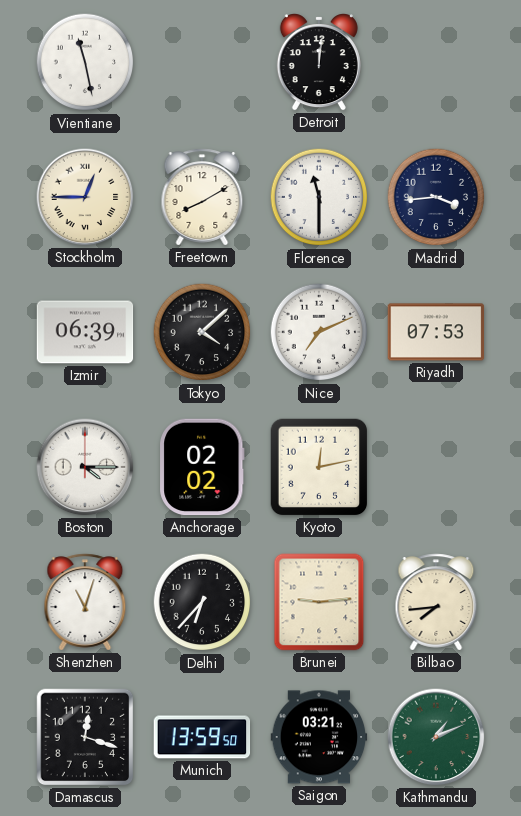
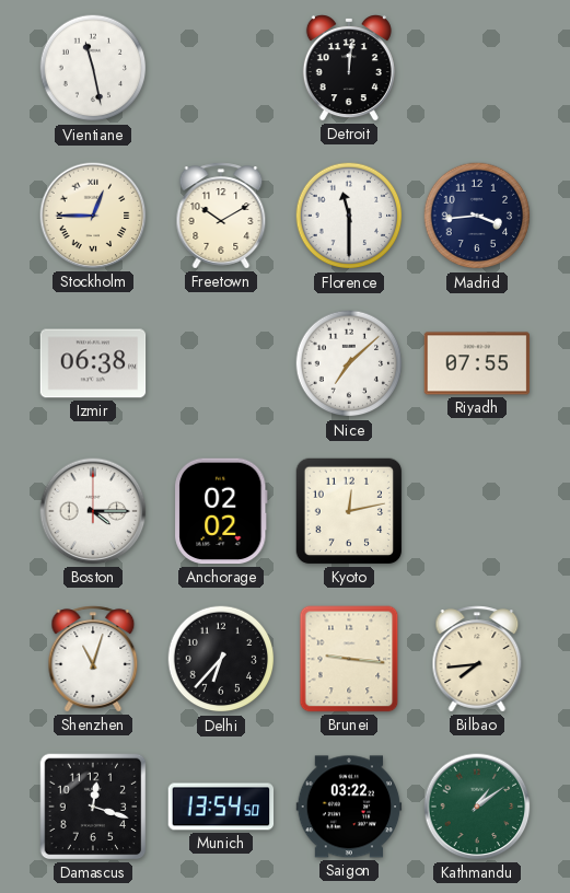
Freetown: 8:10 -> 10:10
Izmir: 06:39 -> 06:38
Tokyo: 4:08 -> none
Nice: 7:11 -> 7:08
Riyadh: 07:53 -> 07:55
Brunei: 9:14 -> 9:16
Munich: 13:59 -> 13:54
Saigon: 03:21 -> 03:22
Kathmandu: 1:11 -> 1:09
